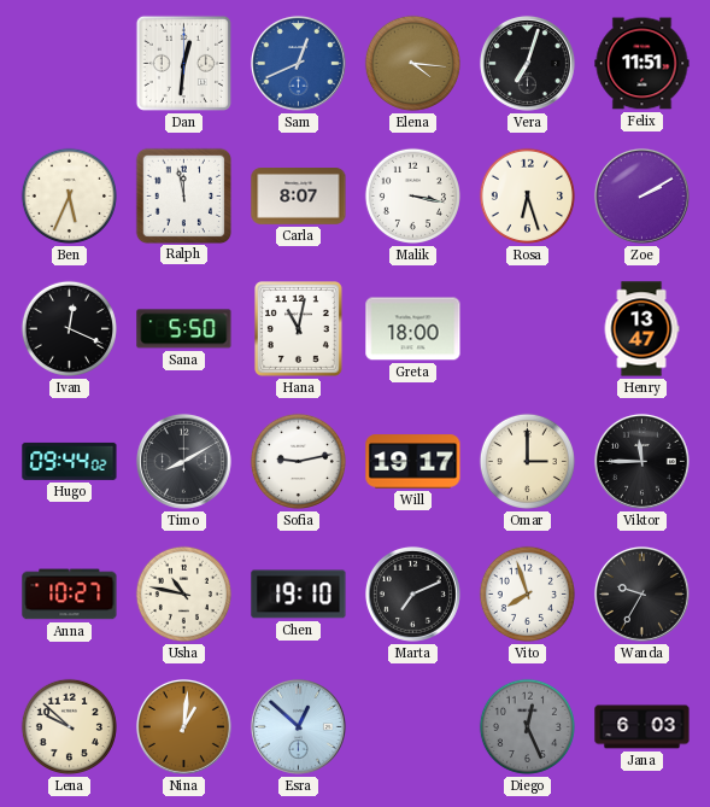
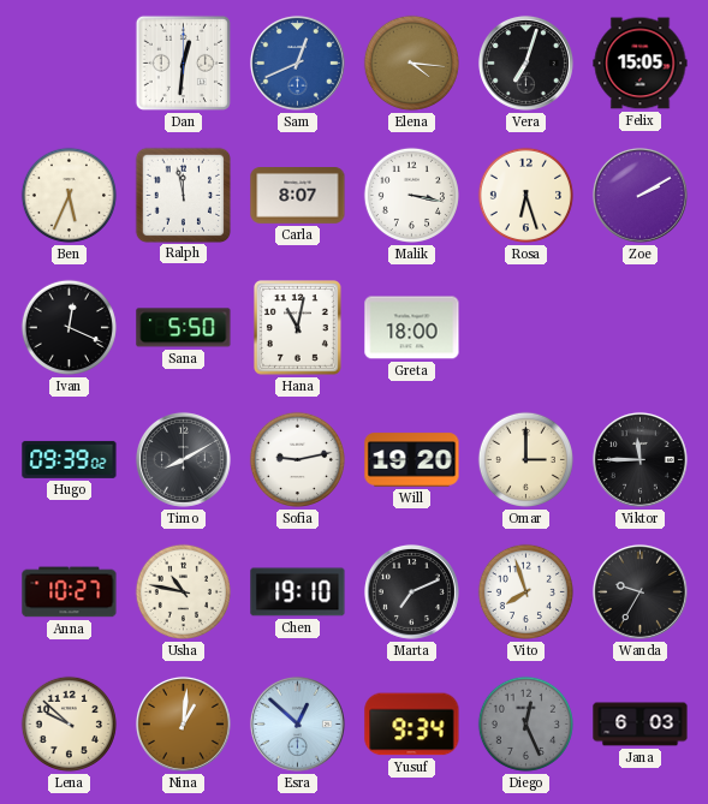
Felix: 11:51 -> 15:05
Henry: 13:47 -> none
Hugo: 09:44 -> 09:39
Will: 19:17 -> 19:20
Yusuf: none -> 9:34
